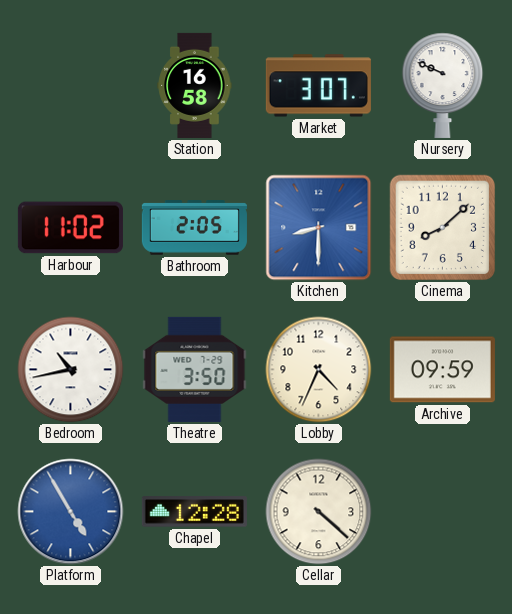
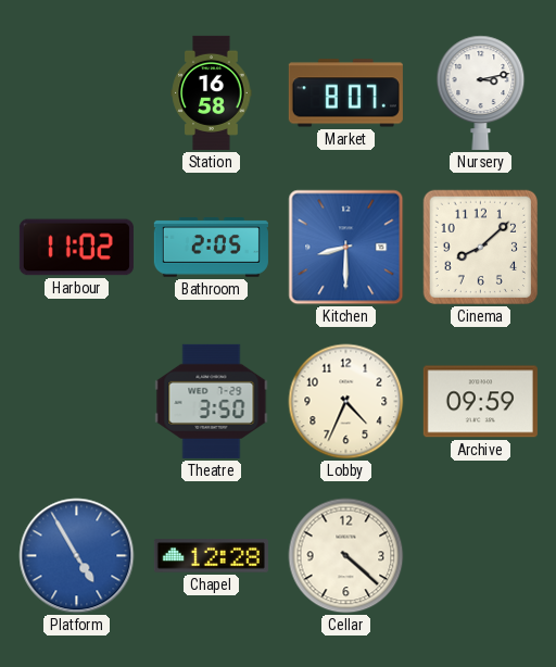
Market: 3:07 -> 8:07
Nursery: 9:49 -> 3:13
Bedroom: 10:43 -> none
